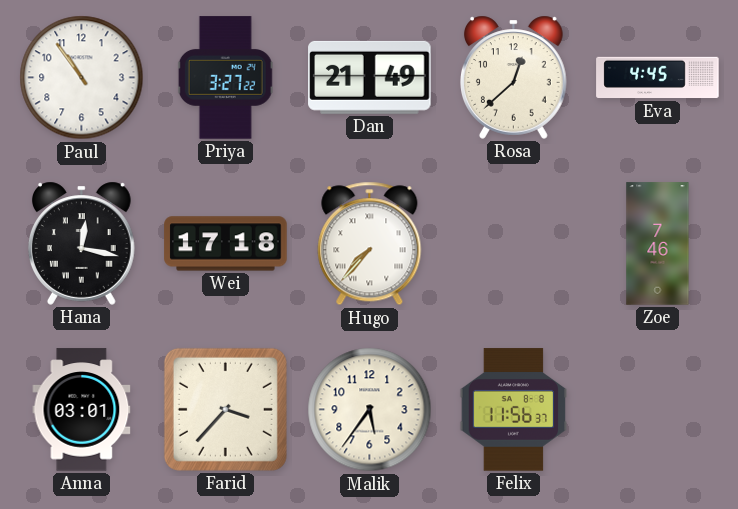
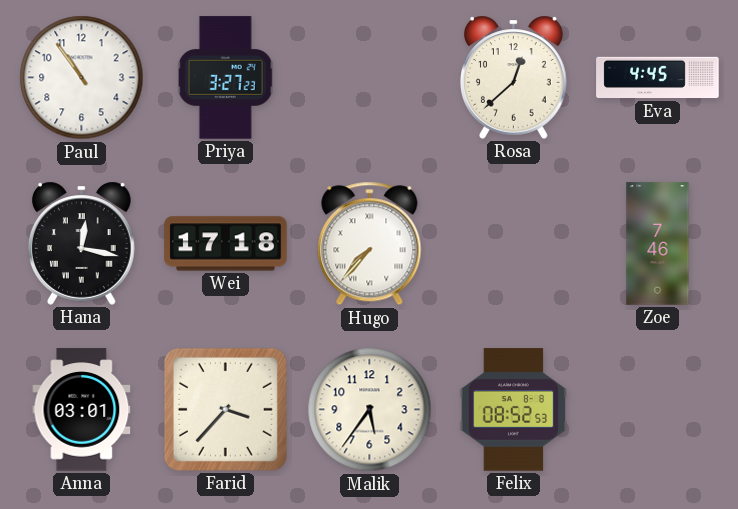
Priya: 3:27:22 -> 3:27:23
Dan: 21:49 -> none
Felix: 11:56 -> 08:52
